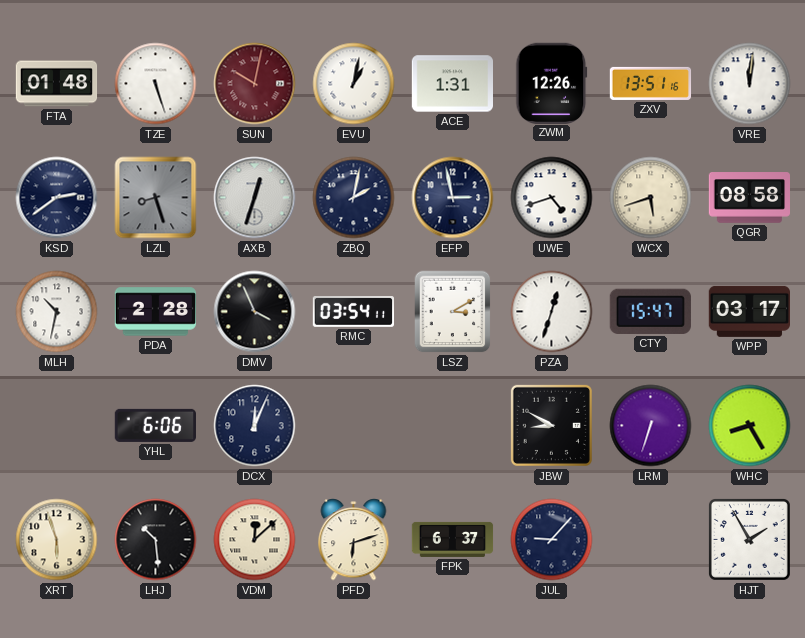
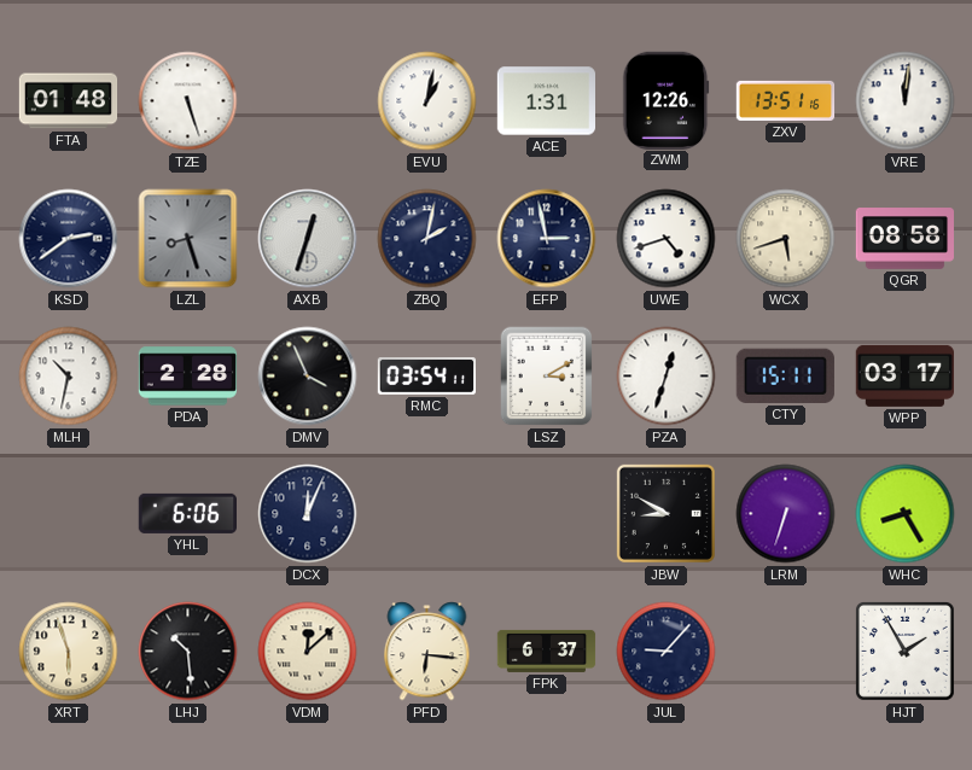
SUN: 10:02 -> none
CTY: 15:47 -> 15:11
PFD: 6:12 -> 6:16
